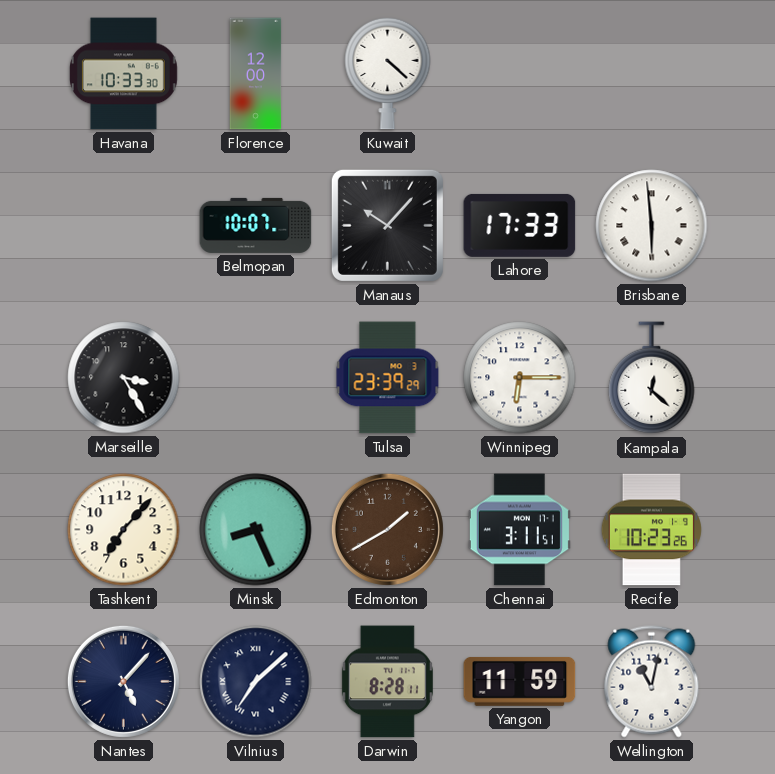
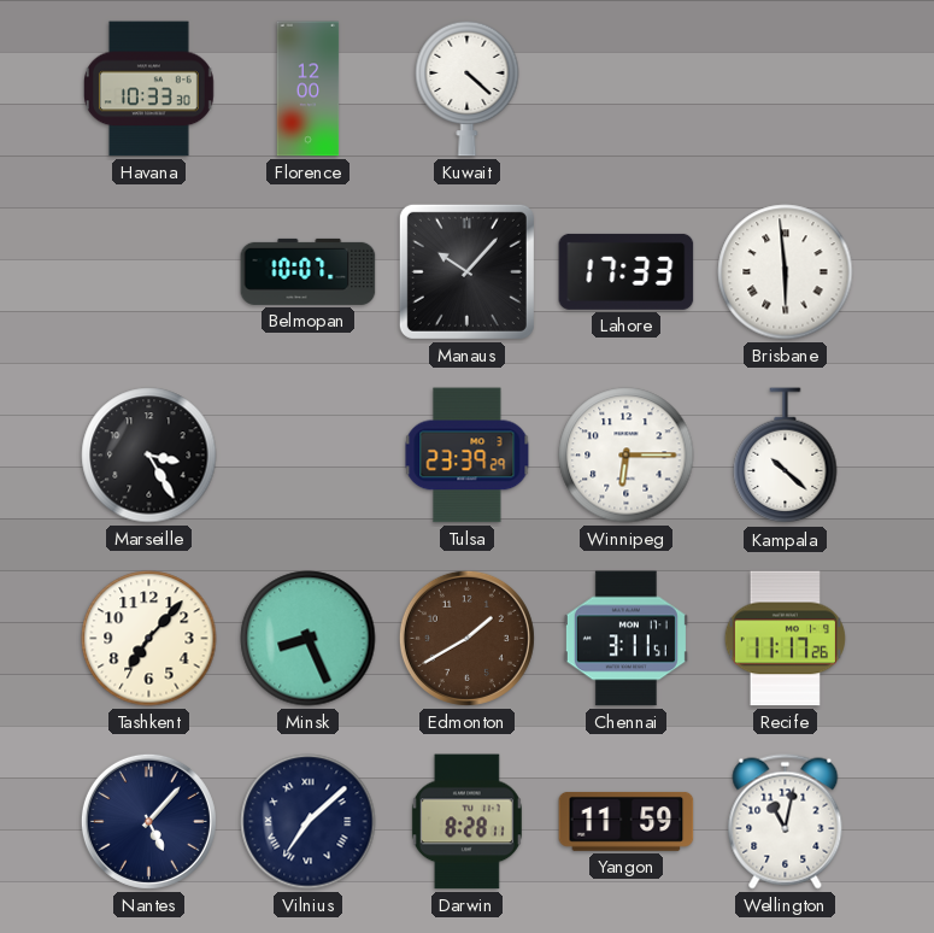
Kampala: 12:22 -> 10:22
Recife: 10:23 -> 11:17
